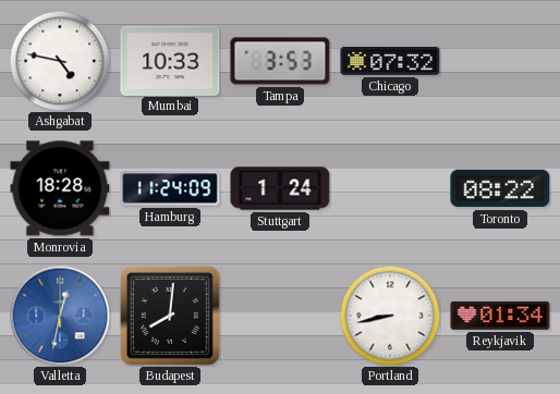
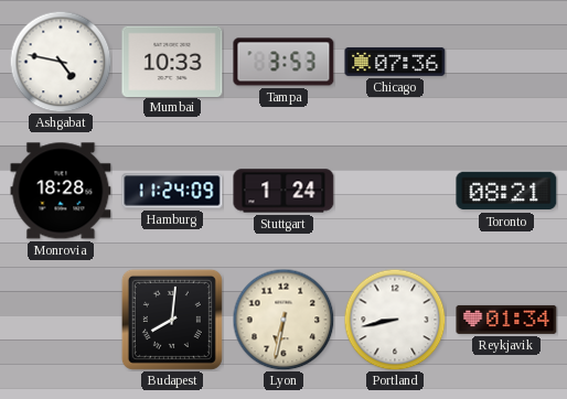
Chicago: 07:32 -> 07:36
Toronto: 08:22 -> 08:21
Valletta: 12:32 -> none
Lyon: none -> 6:32
